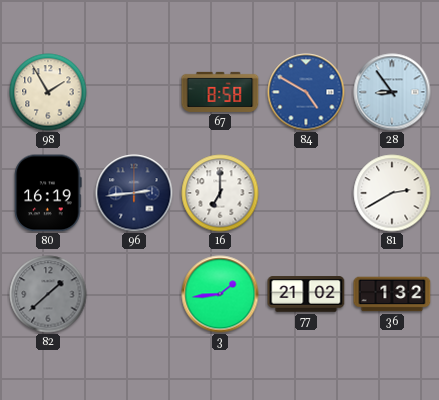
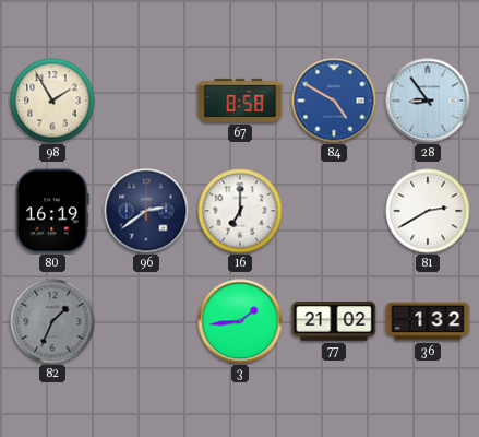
96: 2:44 -> 2:39
82: 1:38 -> 1:34
